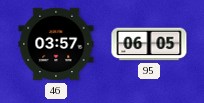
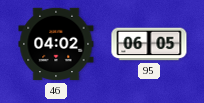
46: 03:57 -> 04:02
